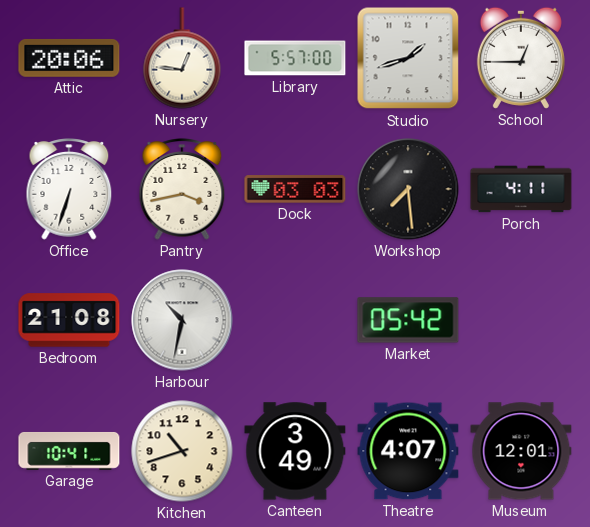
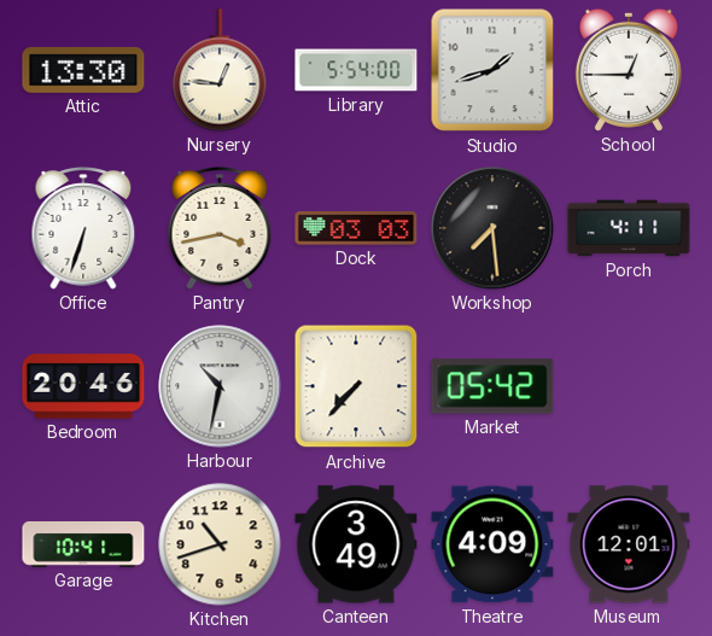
Attic: 20:06 -> 13:30
Library: 5:57 -> 5:54
Bedroom: 21:08 -> 20:46
Archive: none -> 7:37
Theatre: 4:07 -> 4:09
